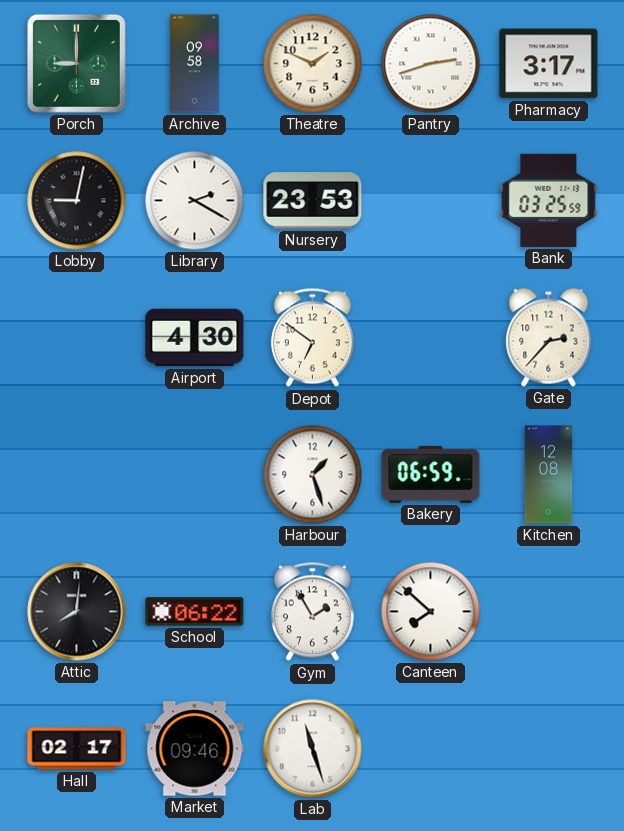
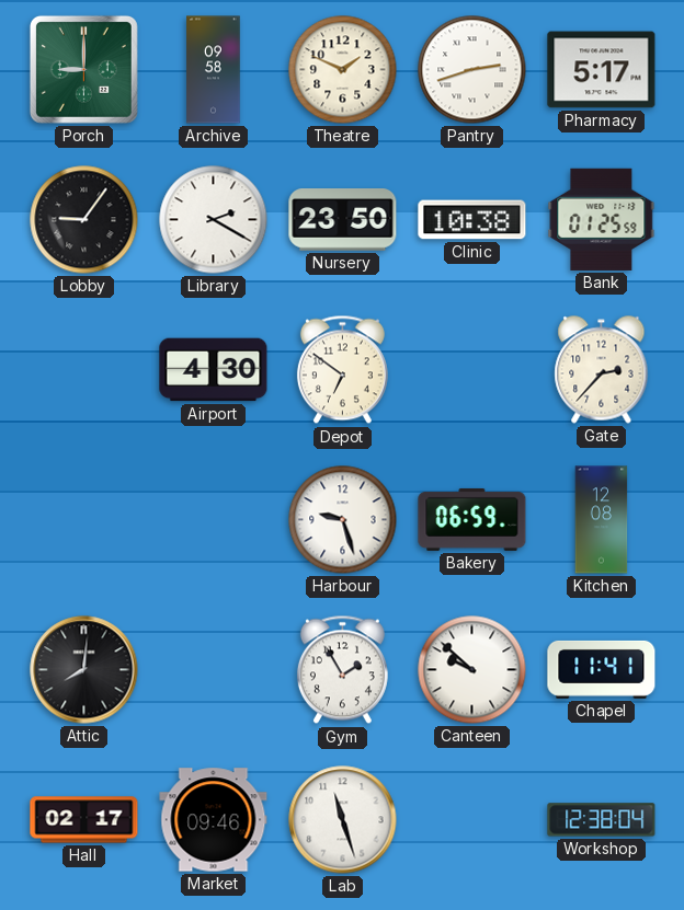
Pharmacy: 3:17 -> 5:17
Lobby: 9:02 -> 9:06
Nursery: 23:53 -> 23:50
Clinic: none -> 10:38
Bank: 03:25 -> 01:25
Harbour: 1:27 -> 9:27
School: 06:22 -> none
Canteen: 7:52 -> 9:52
Chapel: none -> 11:41
Workshop: none -> 12:38
